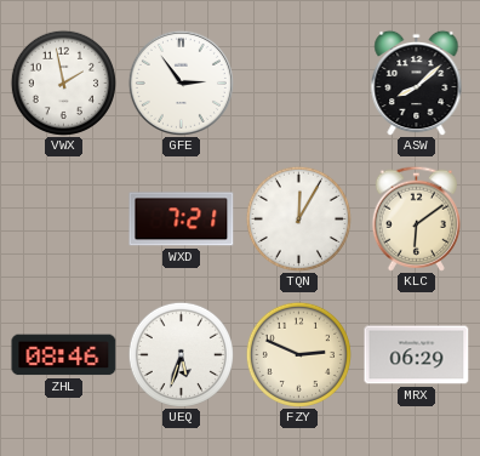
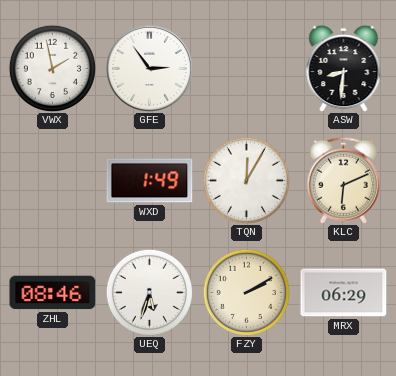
ASW: 8:08 -> 8:31
WXD: 7:21 -> 1:49
KLC: 6:09 -> 6:11
FZY: 2:49 -> 2:10
